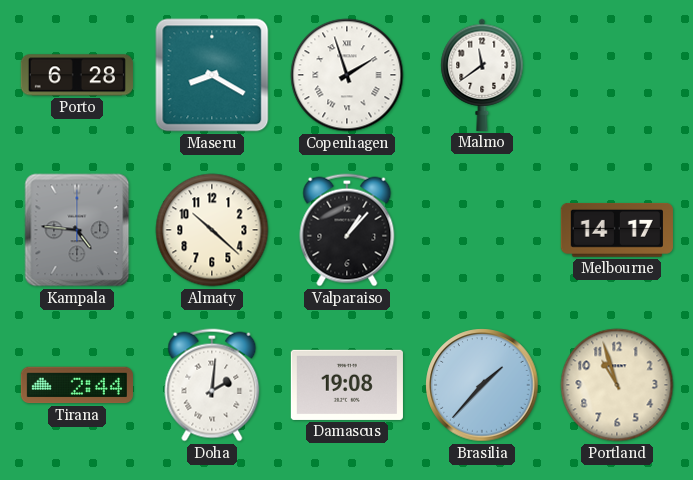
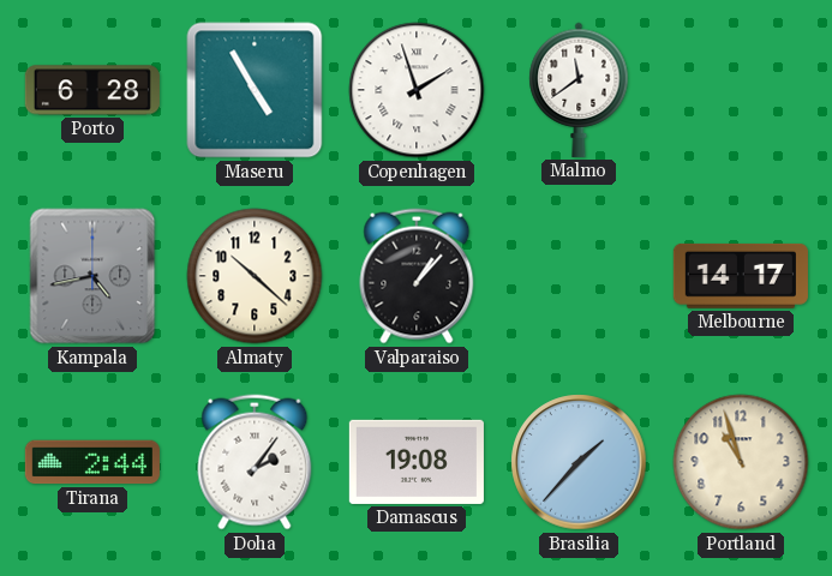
Maseru: 8:20 -> 4:55
Kampala: 4:46 -> 4:43
Doha: 2:01 -> 2:06
